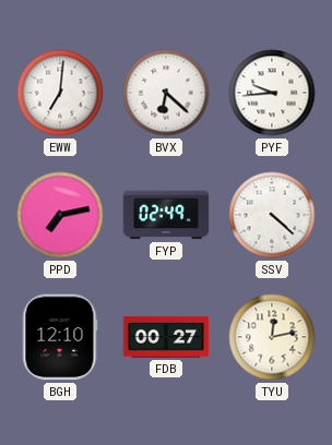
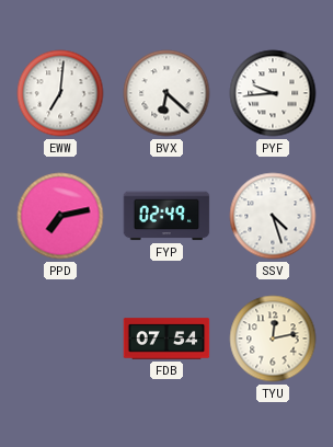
SSV: 4:22 -> 4:27
BGH: 12:10 -> none
FDB: 00:27 -> 07:54
